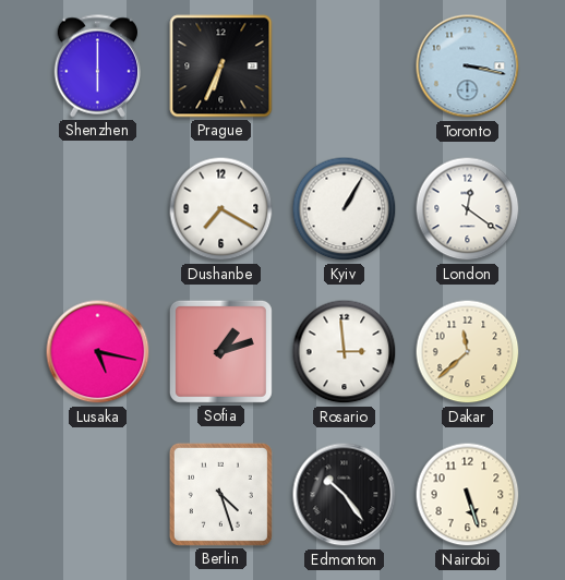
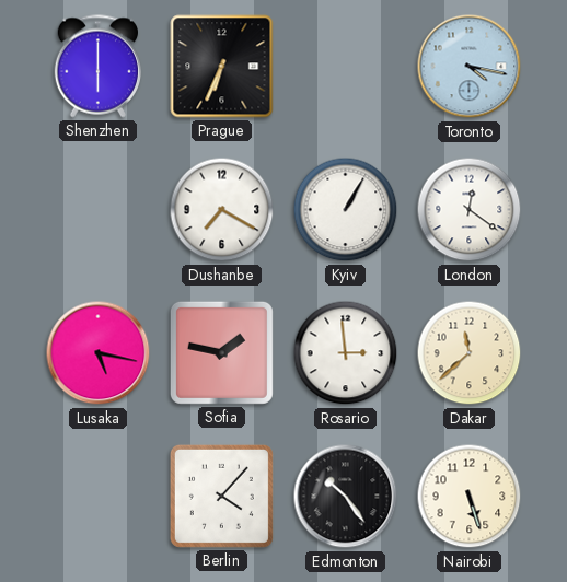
Toronto: 3:17 -> 4:17
Sofia: 1:12 -> 1:47
Berlin: 4:27 -> 4:07
